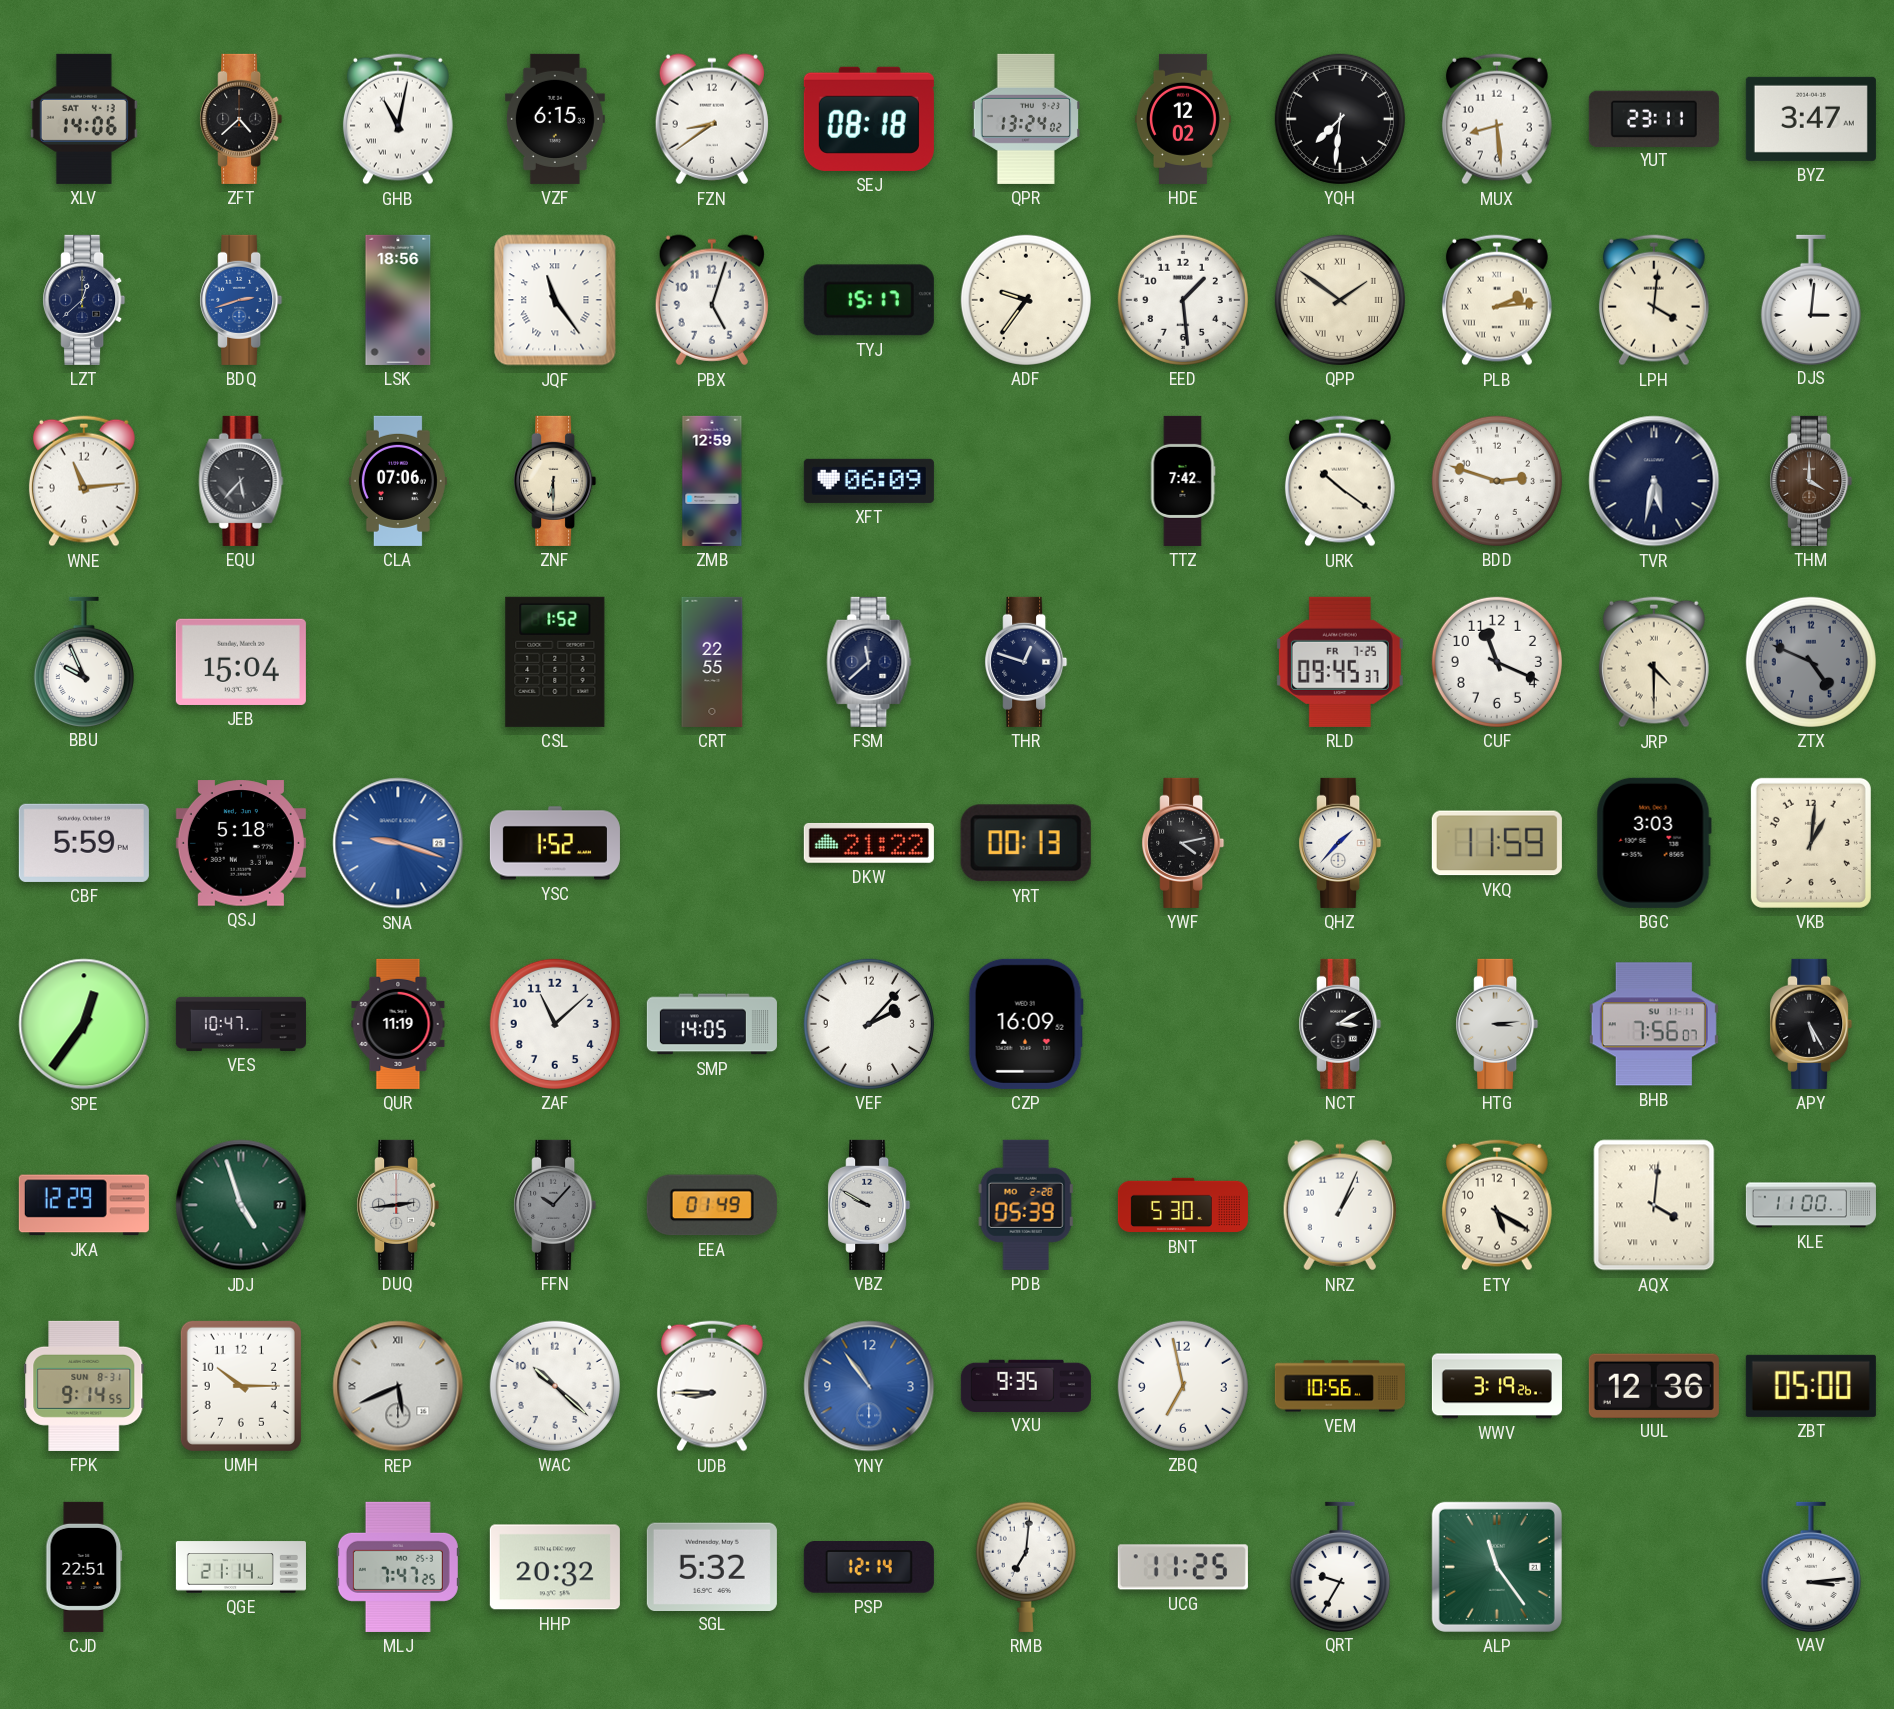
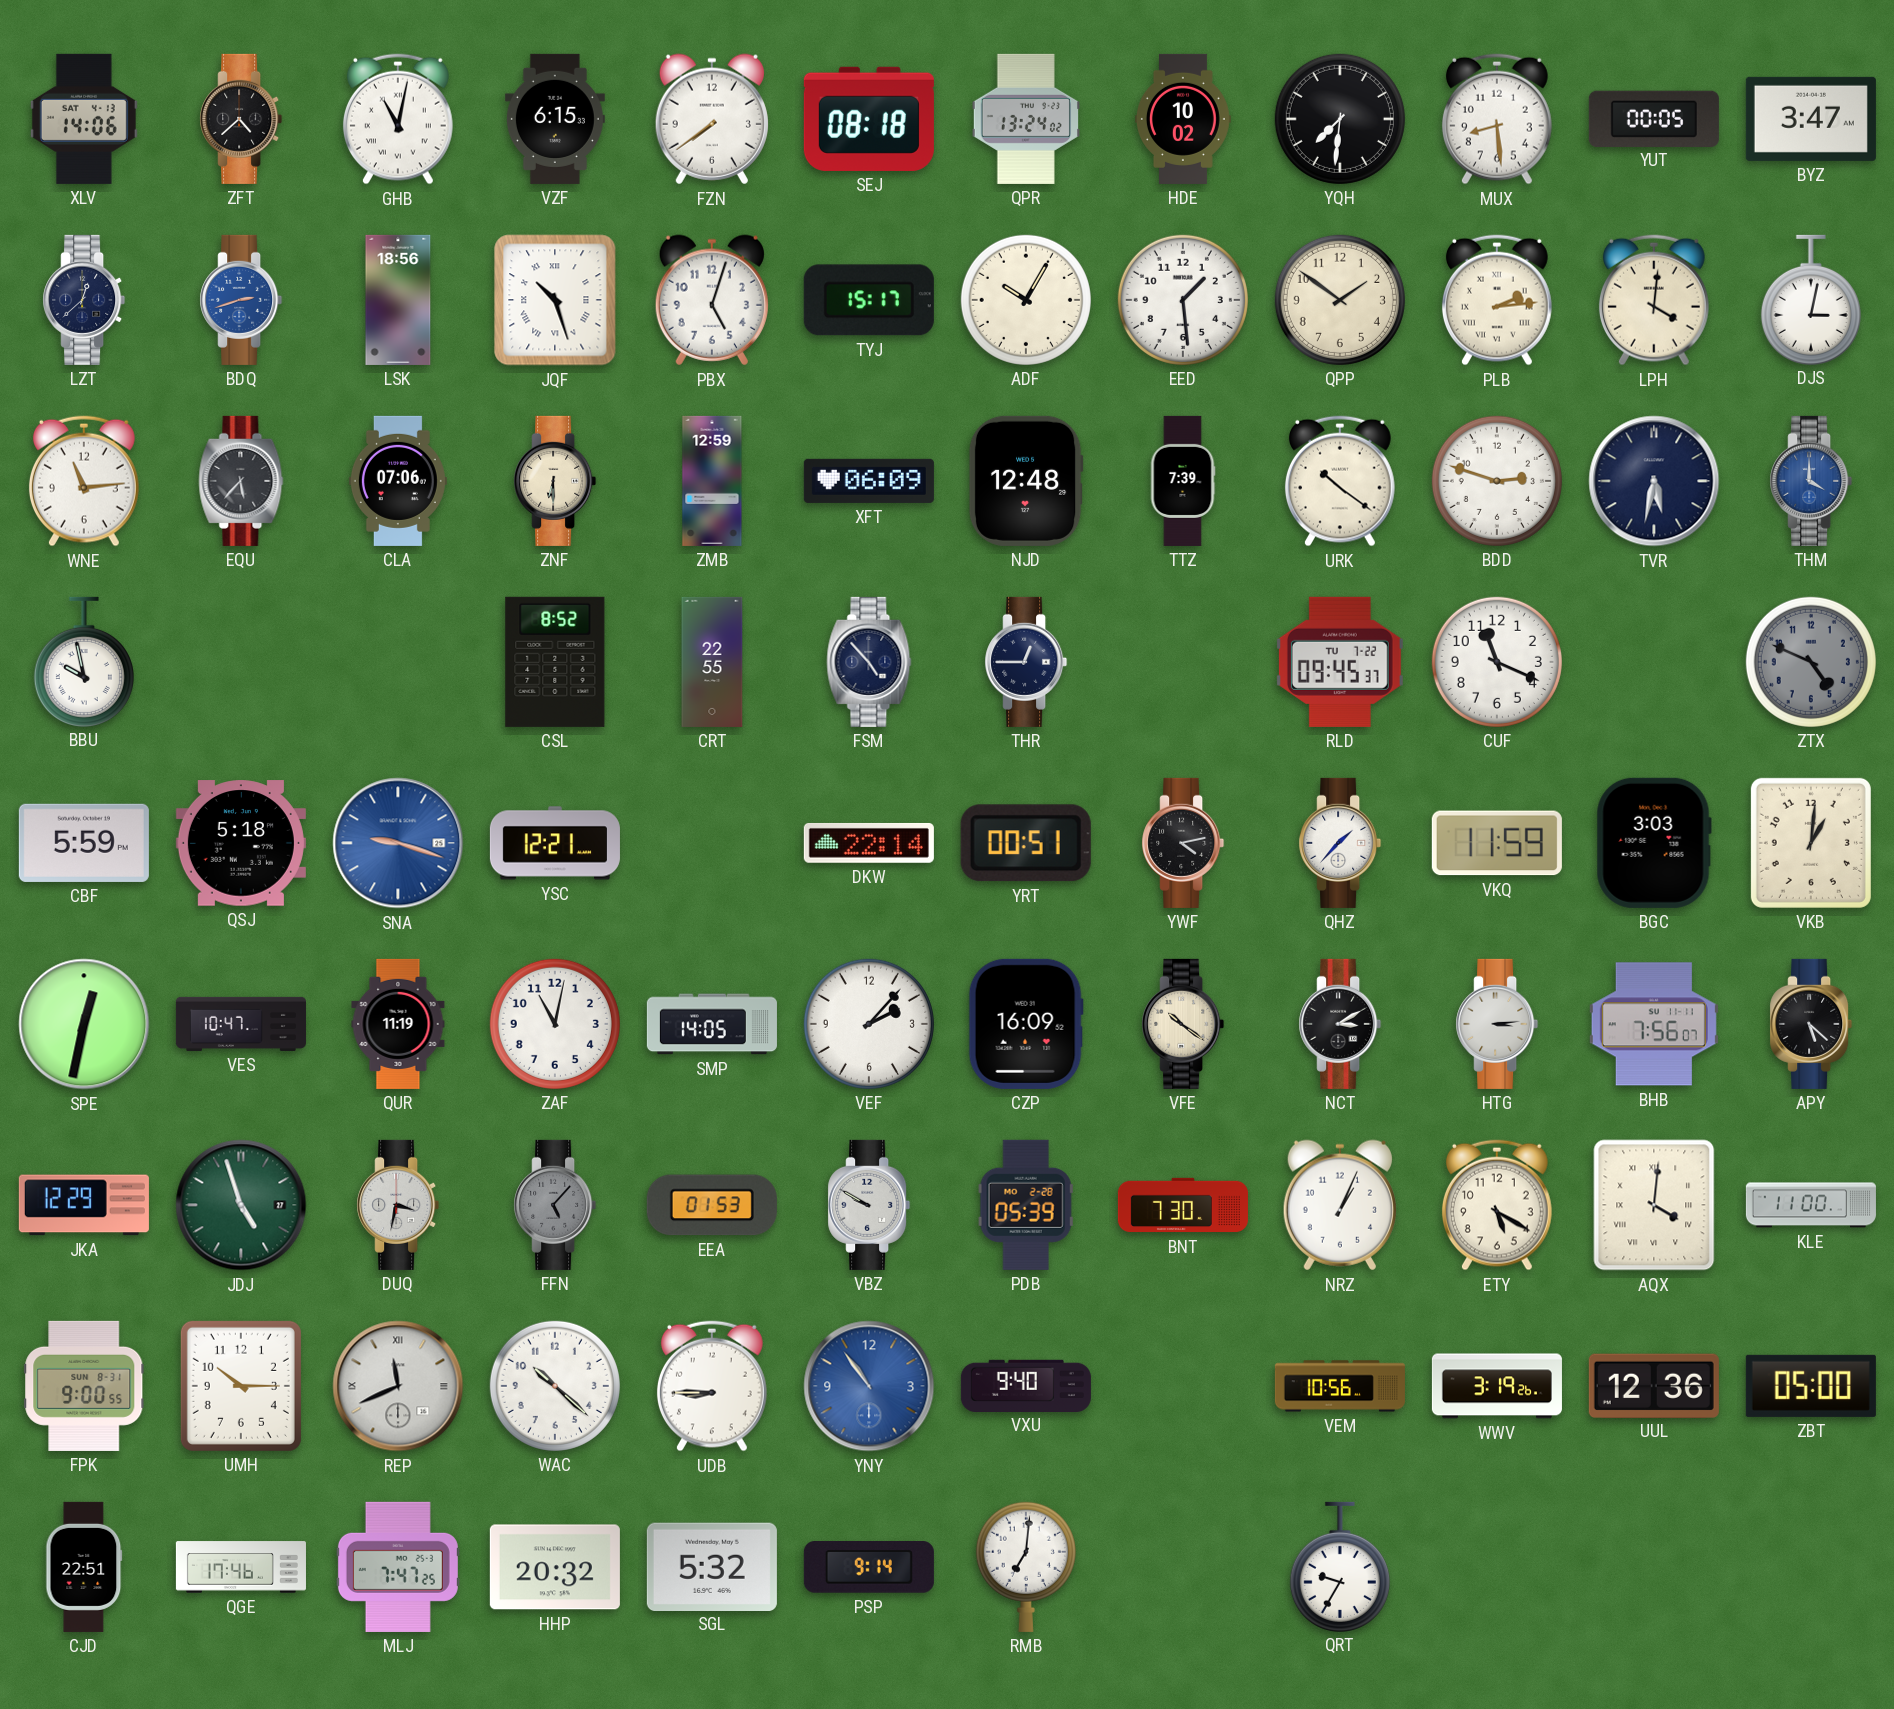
FZN: 8:39 -> 7:39
HDE: 12:02 -> 10:02
YUT: 23:11 -> 00:05
JQF: 11:24 -> 10:27
ADF: 9:36 -> 10:05
QPP numerals: Roman -> Arabic
DJS: 3:01 -> 3:02
NJD: none -> 12:48
TTZ: 7:42 -> 7:39
THM dial: brown -> blue
BBU: 9:56 -> 9:58
JEB: 15:04 -> none
CSL: 1:52 -> 8:52
FSM: 11:38 -> 4:53
THR: 12:48 -> 12:45
RLD date: FR 7-25 -> TU 7-22
JRP: 4:30 -> none
YSC: 1:52 -> 12:21
DKW: 21:22 -> 22:14
YRT: 00:13 -> 00:51
SPE: 12:36 -> 12:32
ZAF: 11:08 -> 11:02
VFE: none -> 10:21
APY: 5:25 -> 5:22
DUQ: 2:44 -> 3:32
FFN: 10:07 -> 5:07
EEA: 01:49 -> 01:53
BNT: 5:30 -> 7:30
FPK: 9:14 -> 9:00
REP: 5:41 -> 11:41
VXU: 9:35 -> 9:40
ZBQ: 6:58 -> none
QGE: 21:14 -> 17:46
PSP: 12:14 -> 9:14
UCG: 11:25 -> none
ALP: 11:24 -> none
VAV: 3:14 -> none
